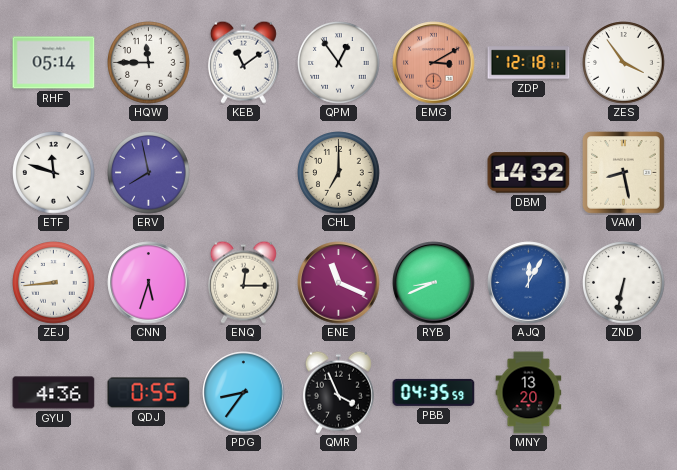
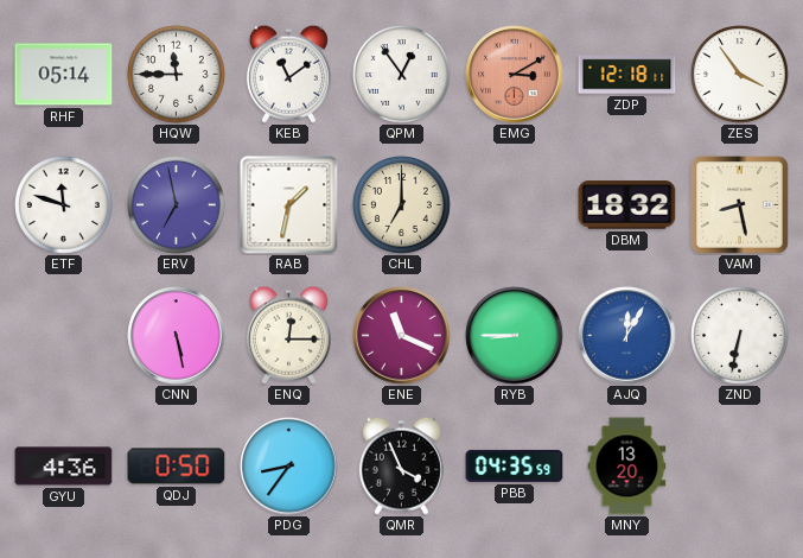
ERV: 7:58 -> 6:58
RAB: none -> 1:32
DBM: 14:32 -> 18:32
ZEJ: 8:44 -> none
CNN: 5:33 -> 5:28
RYB: 8:41 -> 8:45
QDJ: 0:55 -> 0:50
